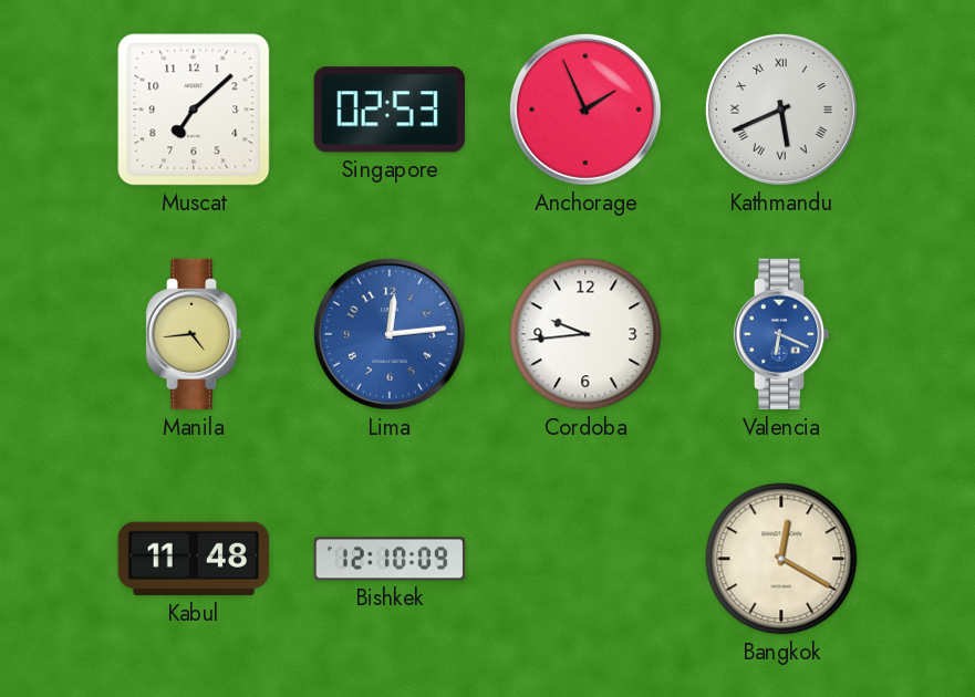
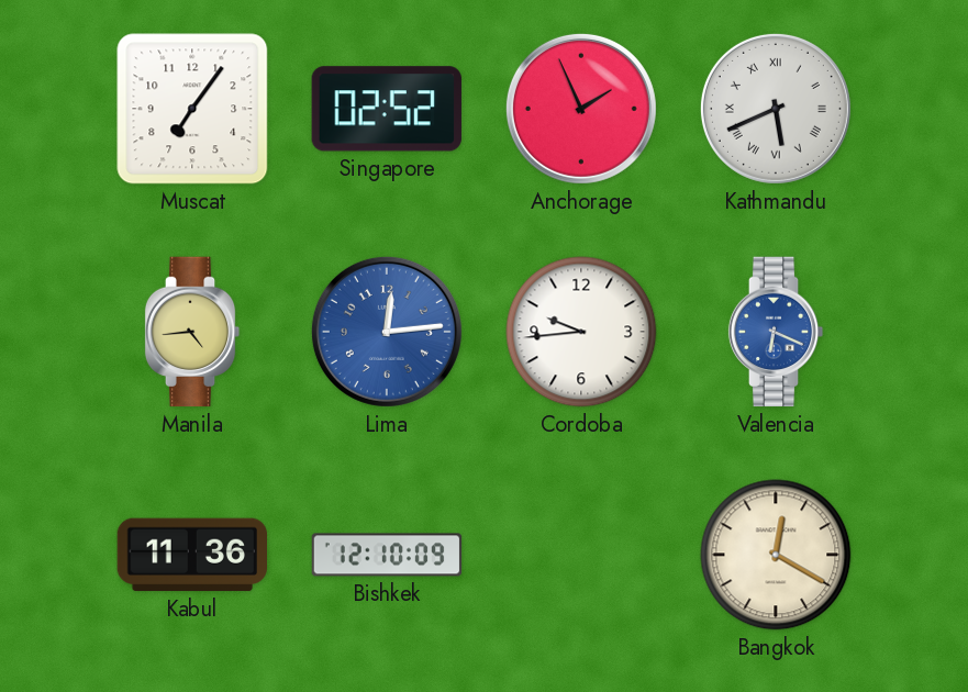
Muscat: 7:08 -> 7:06
Singapore: 02:53 -> 02:52
Kabul: 11:48 -> 11:36
